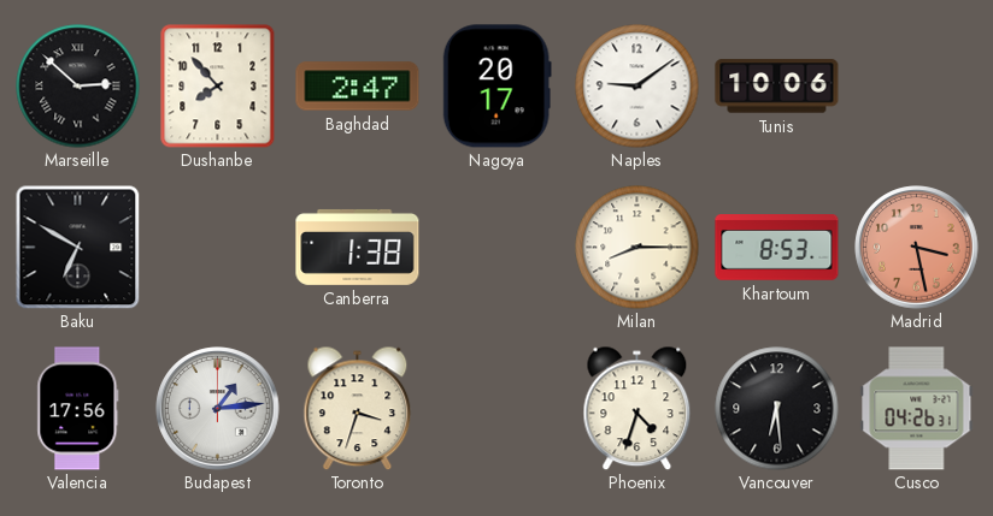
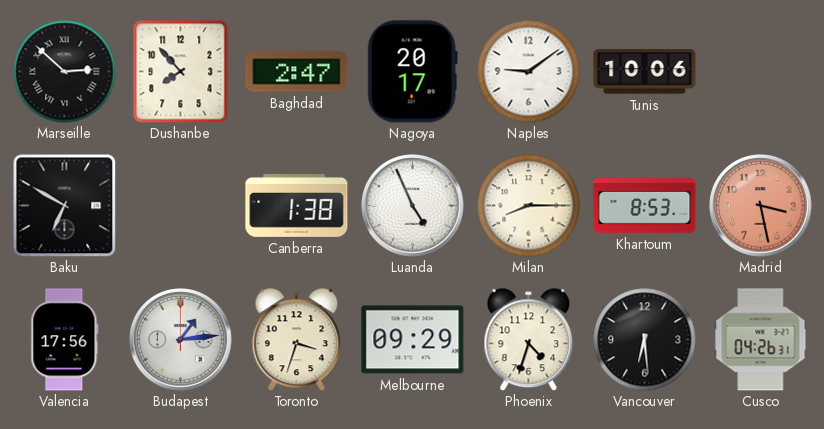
Luanda: none -> 4:56
Melbourne: none -> 09:29
